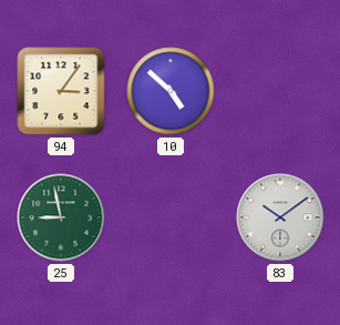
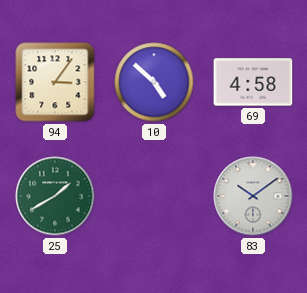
69: none -> 4:58
25: 8:58 -> 1:40
